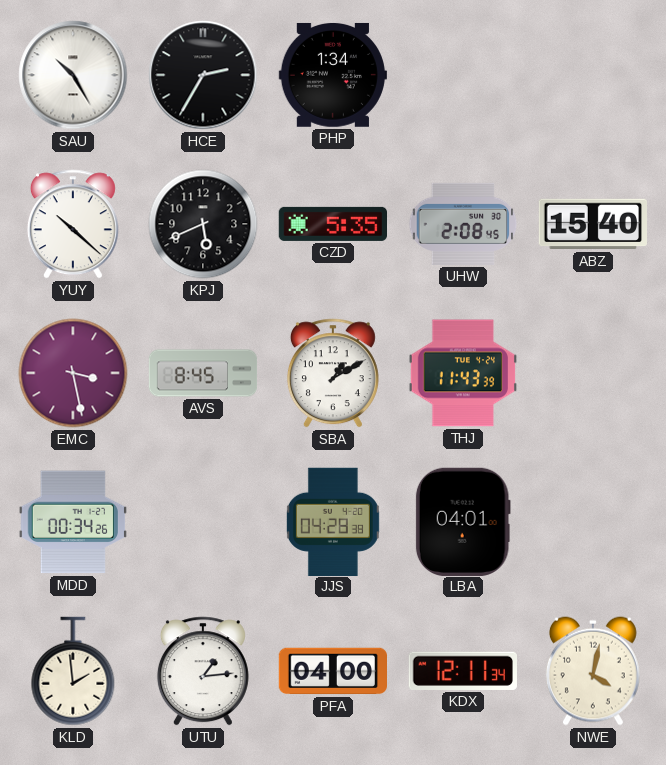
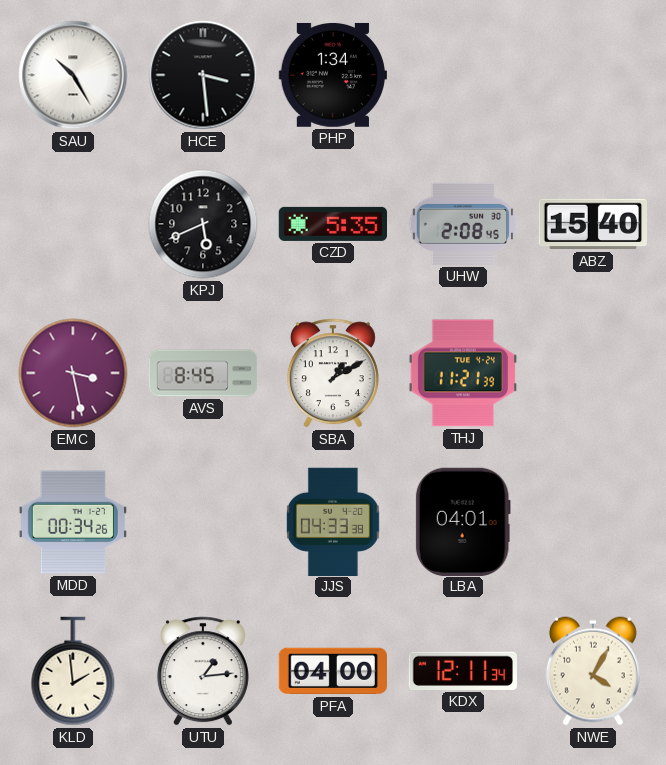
HCE: 2:35 -> 3:29
YUY: 10:22 -> none
THJ: 11:43 -> 11:21
JJS: 04:28 -> 04:33
NWE: 4:02 -> 4:05
